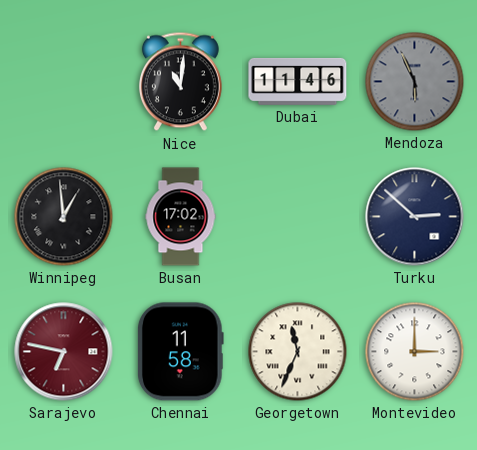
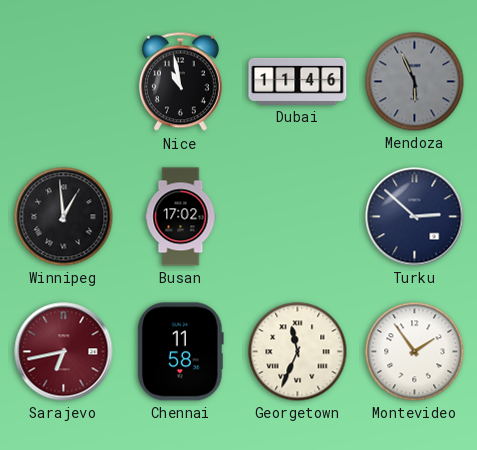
Nice: 11:01 -> 10:58
Sarajevo: 6:47 -> 6:43
Montevideo: 3:00 -> 1:54
